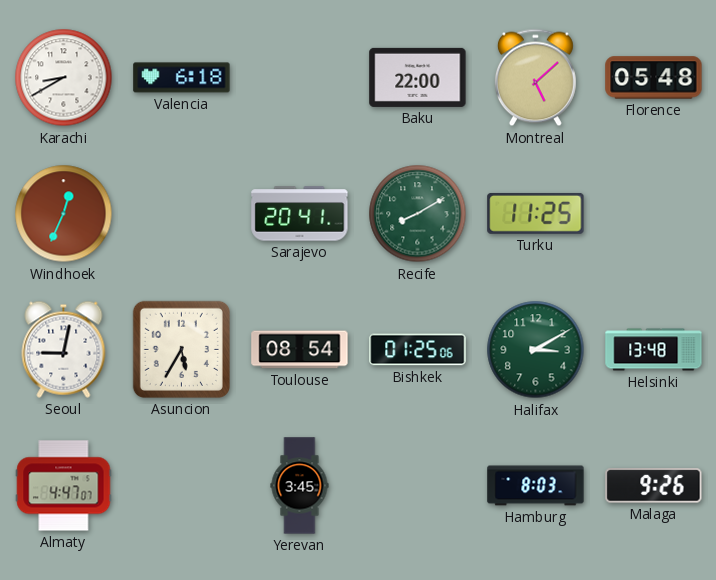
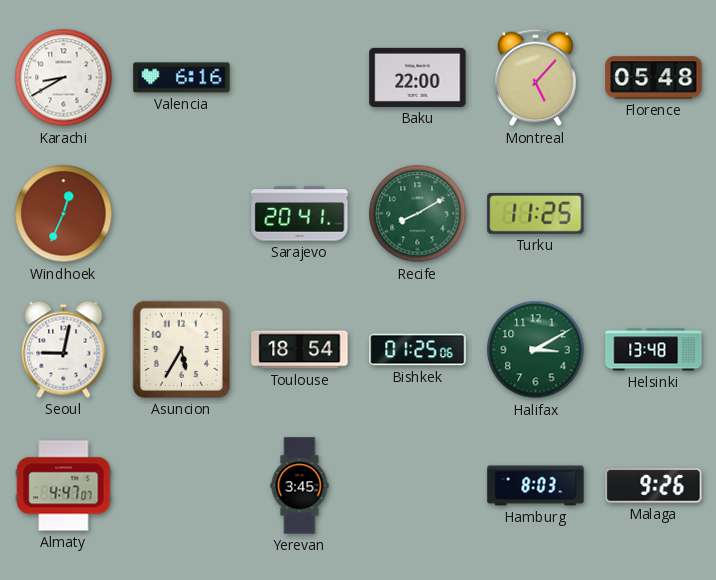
Valencia: 6:18 -> 6:16
Montreal: 5:08 -> 5:07
Toulouse: 08:54 -> 18:54
